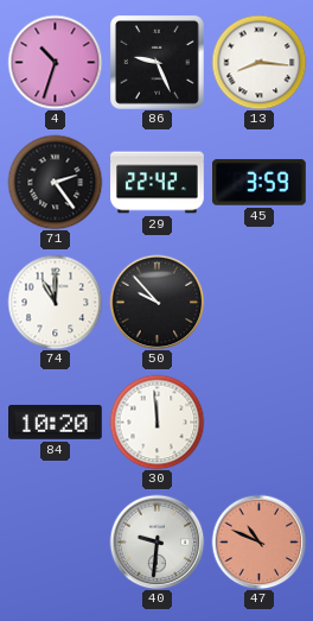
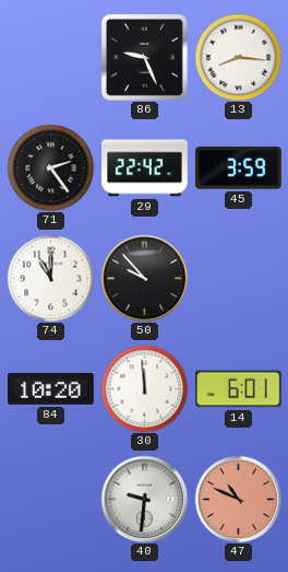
4: 10:33 -> none
14: none -> 6:01
